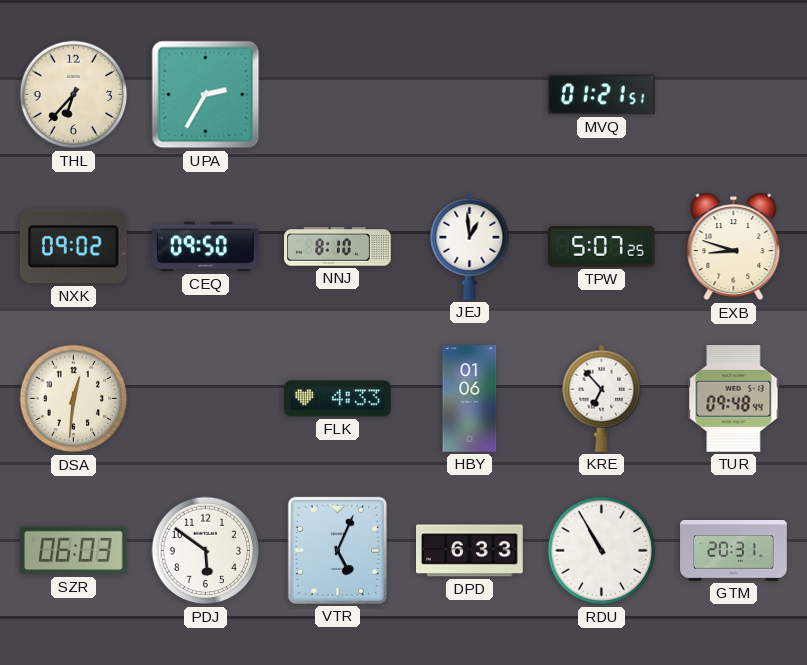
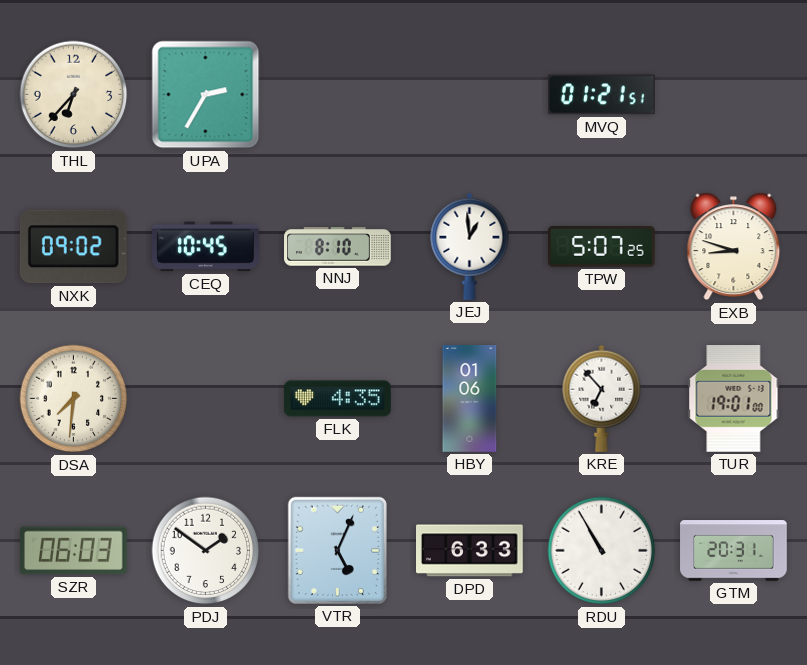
CEQ: 09:50 -> 10:45
DSA: 12:31 -> 7:31
FLK: 4:33 -> 4:35
TUR: 09:48 -> 19:01
PDJ: 5:51 -> 1:51
